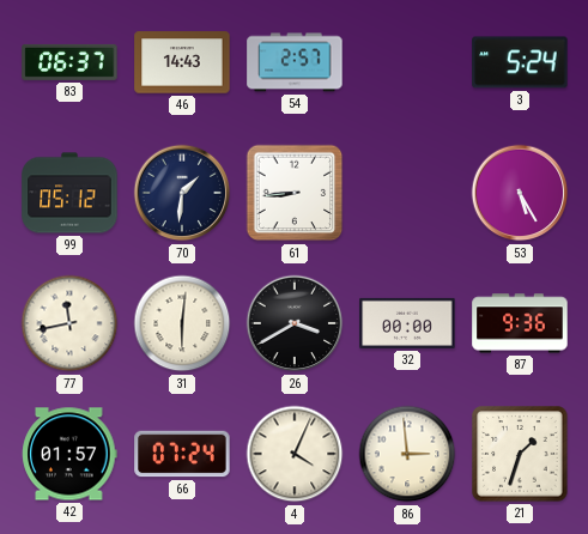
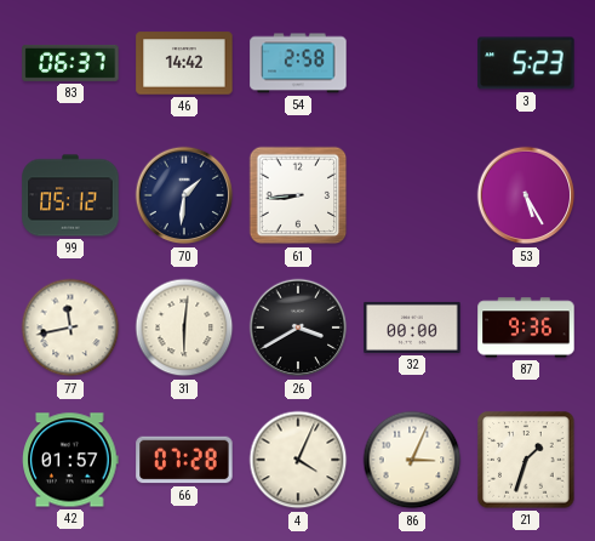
46: 14:43 -> 14:42
54: 2:57 -> 2:58
3: 5:24 -> 5:23
66: 07:24 -> 07:28
86: 2:59 -> 3:04
